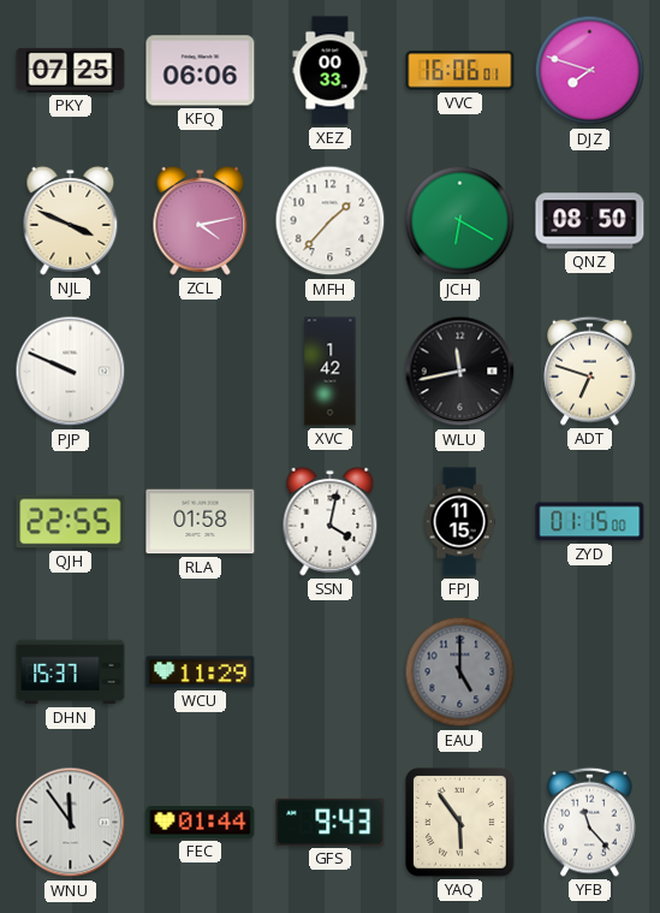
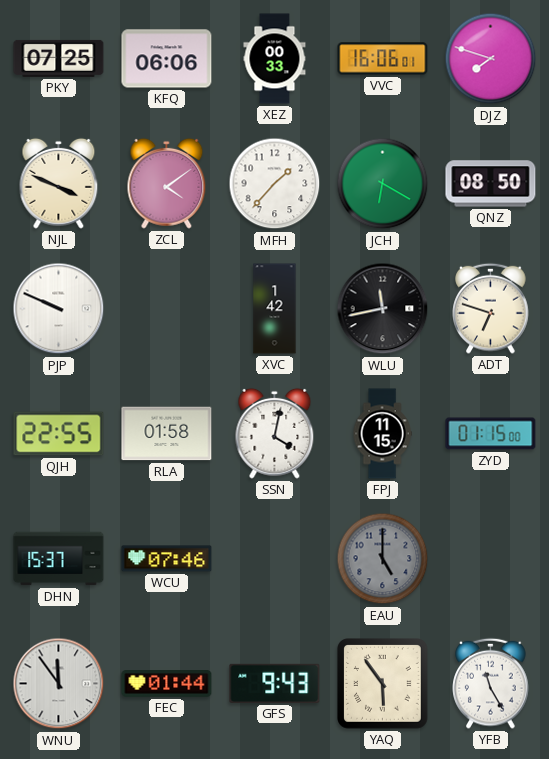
ZCL: 4:13 -> 4:09
WCU: 11:29 -> 07:46
YFB: 11:23 -> 11:25
